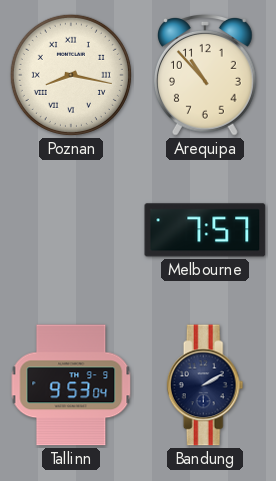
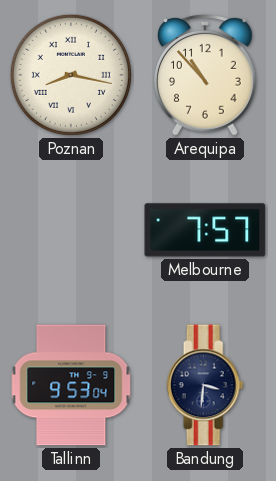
Bandung: 2:10 -> 3:31
